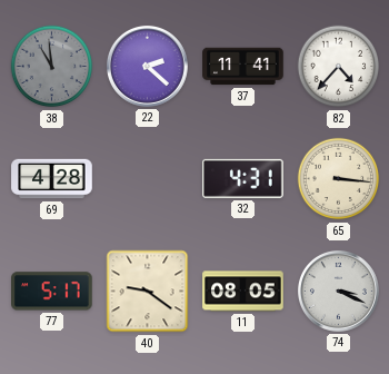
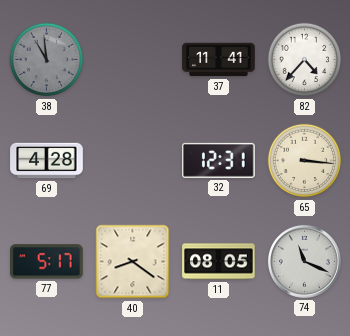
22: 2:22 -> none
32: 4:31 -> 12:31
40: 9:21 -> 8:21
74: 3:19 -> 11:19
